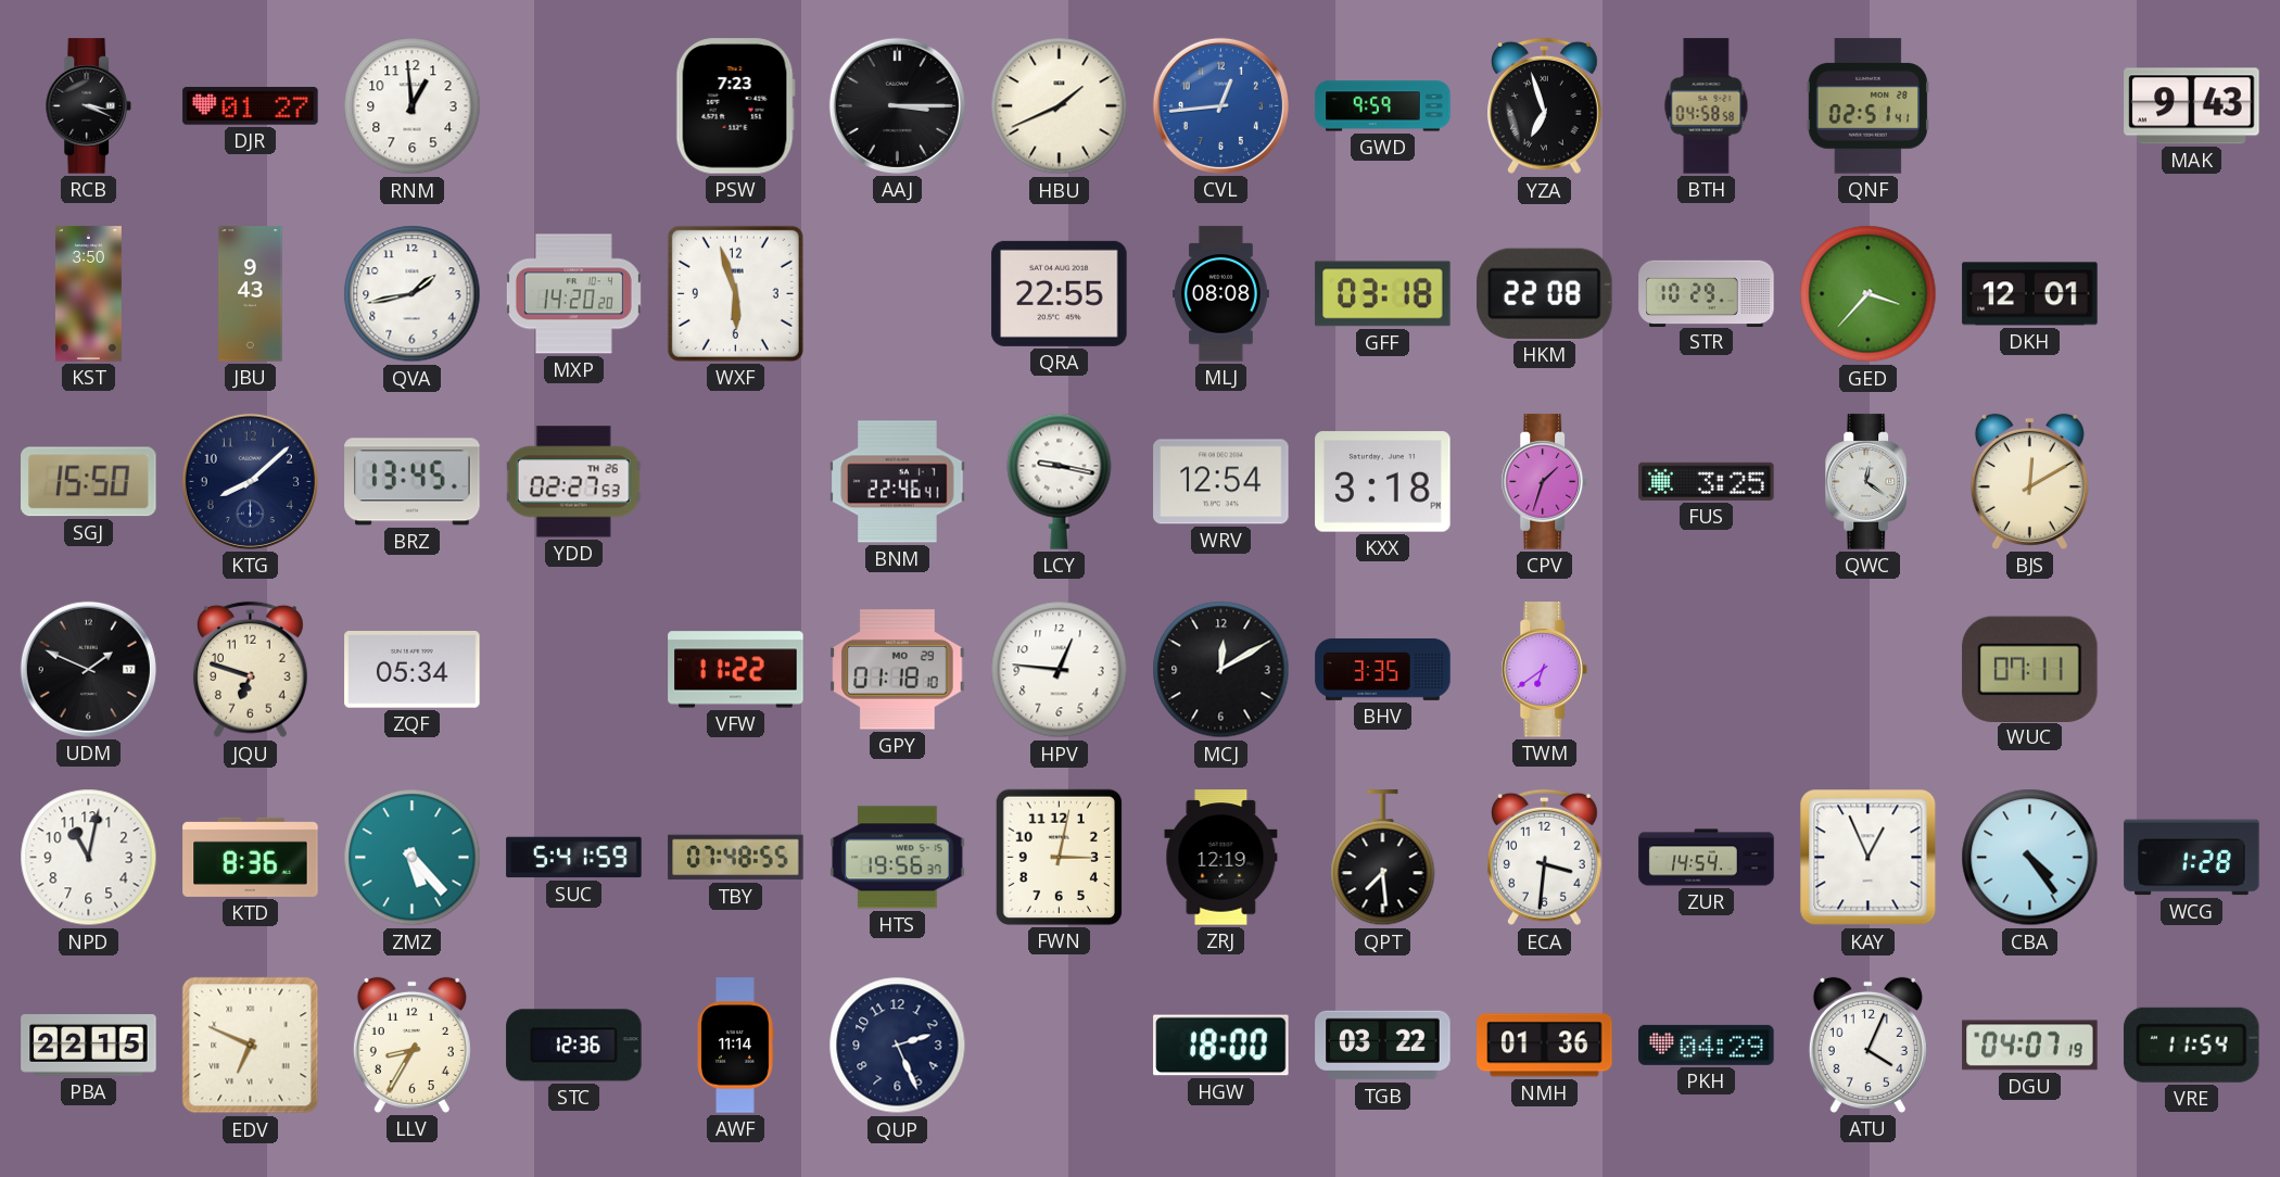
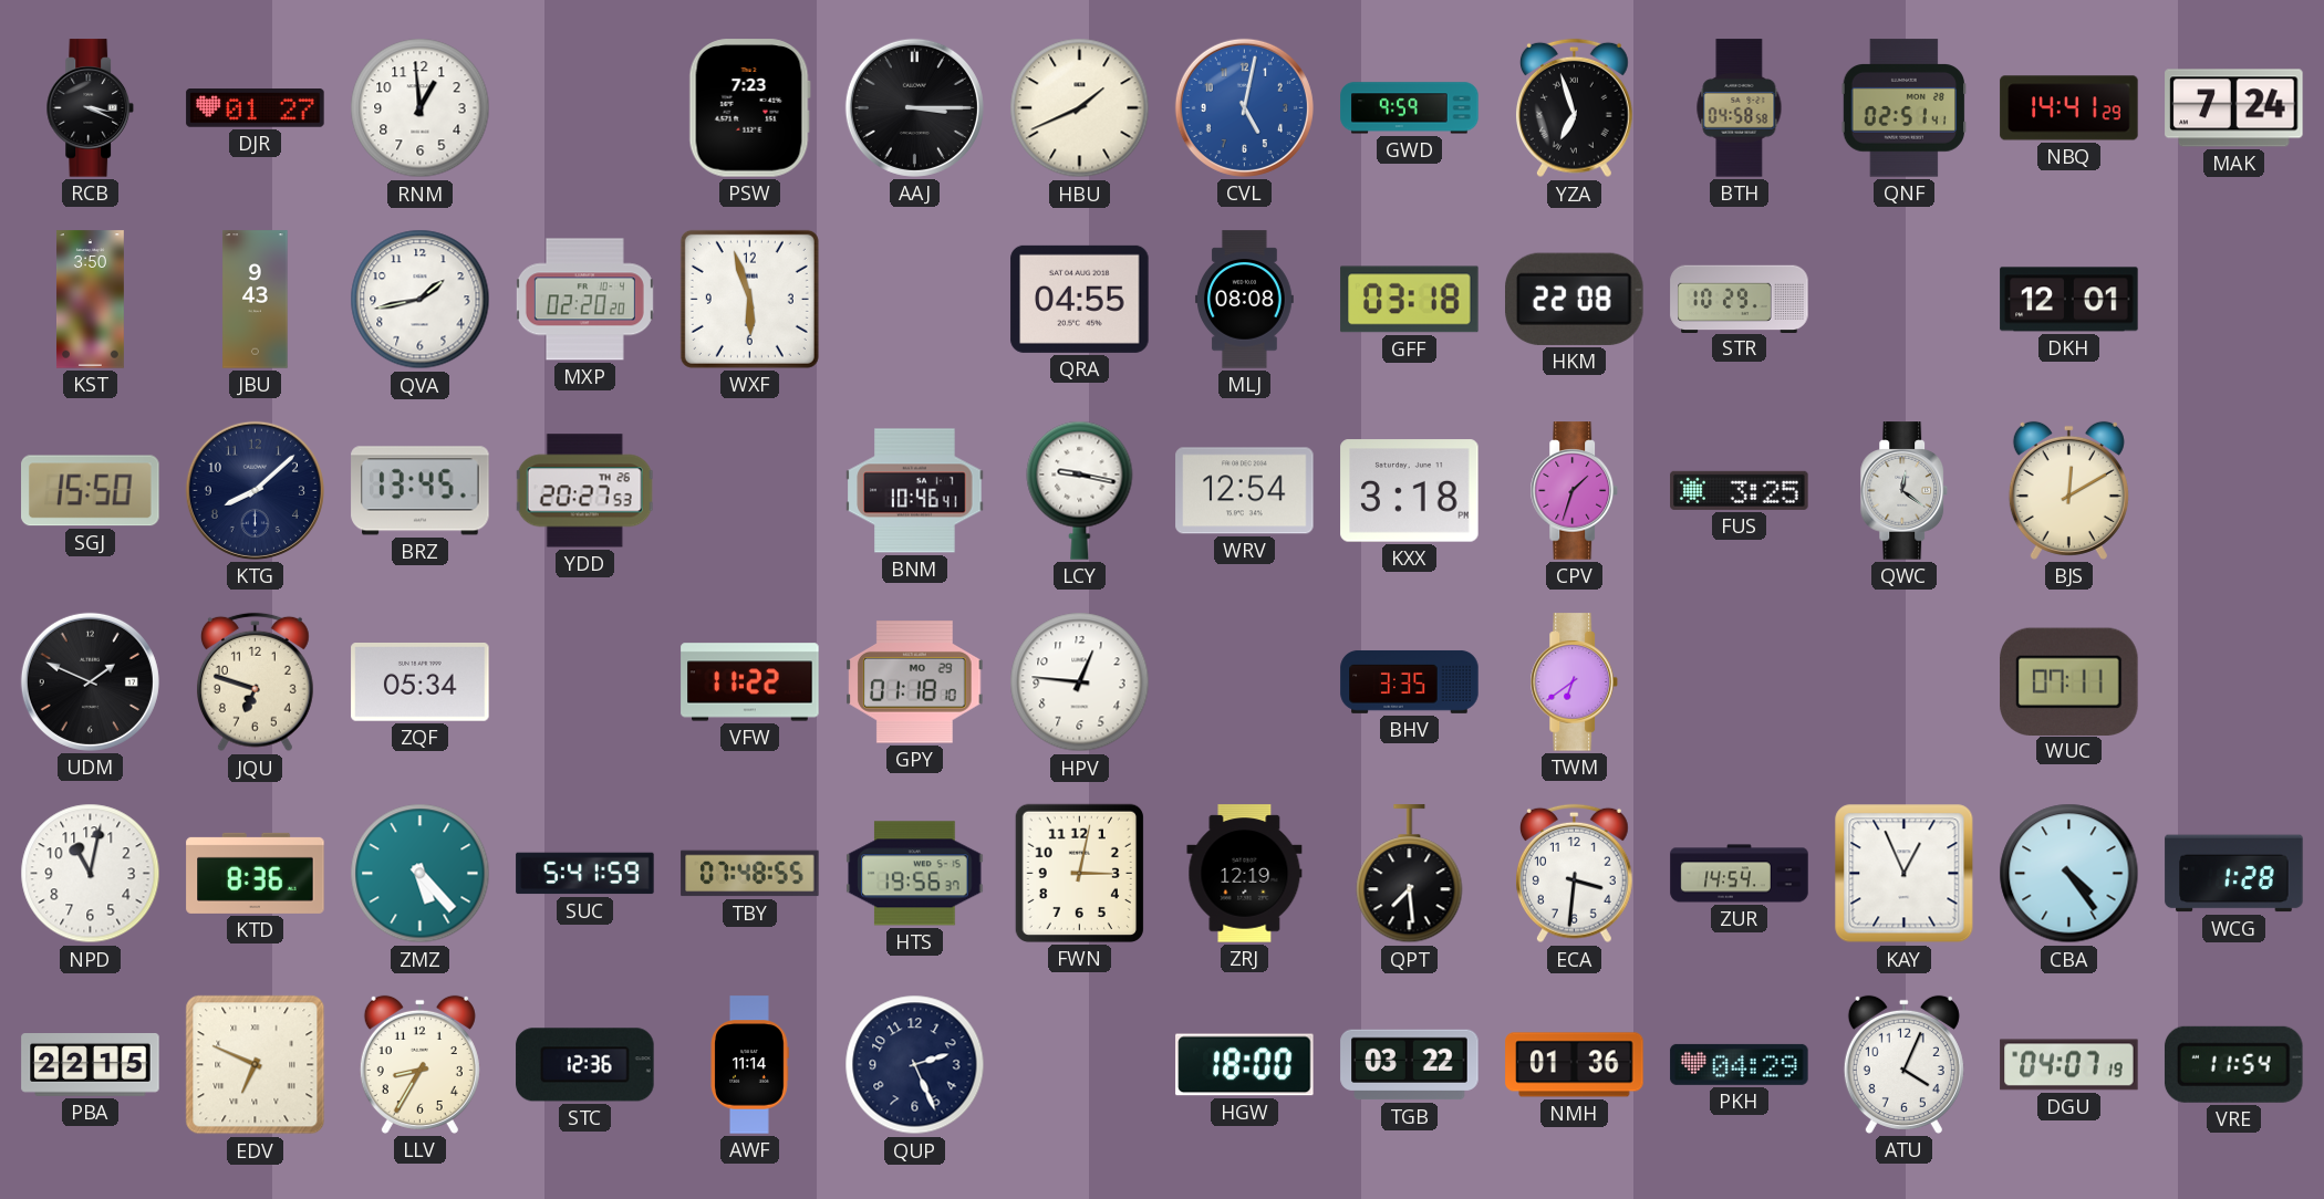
CVL: 12:44 -> 5:02
NBQ: none -> 14:41
MAK: 9:43 -> 7:24
MXP: 14:20 -> 02:20
QRA: 22:55 -> 04:55
GED: 3:37 -> none
YDD: 02:27 -> 20:27
BNM: 22:46 -> 10:46
MCJ: 12:10 -> none
